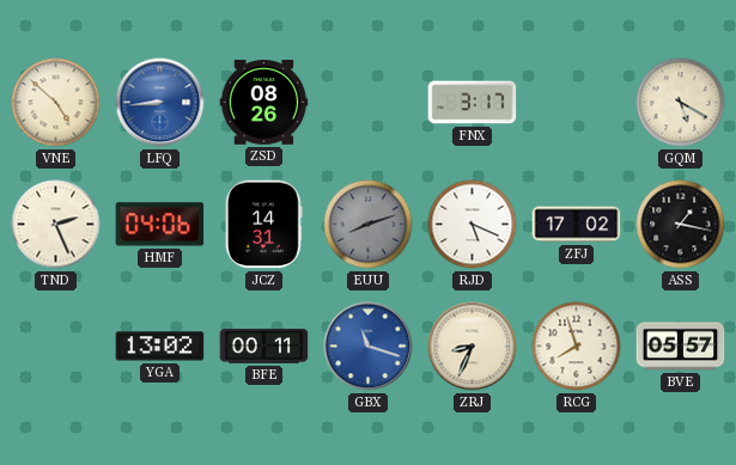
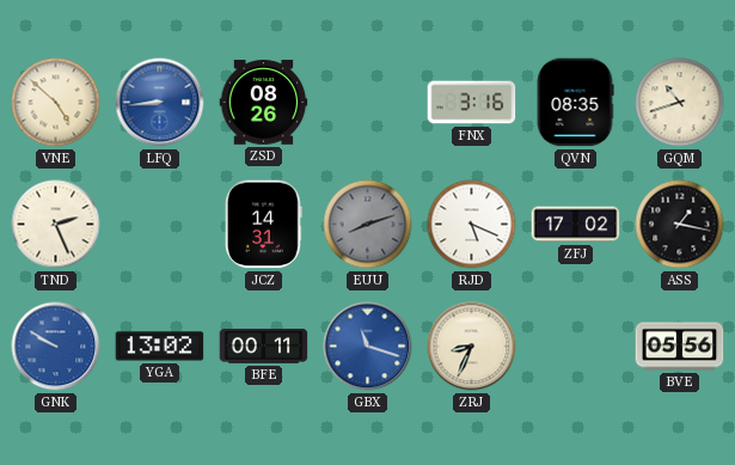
FNX: 3:17 -> 3:16
QVN: none -> 08:35
GQM: 5:20 -> 10:42
HMF: 04:06 -> none
GNK: none -> 9:50
RCG: 7:57 -> none
BVE: 05:57 -> 05:56
